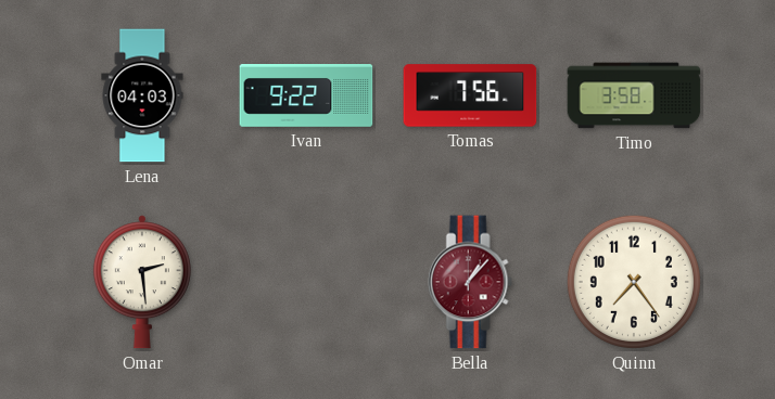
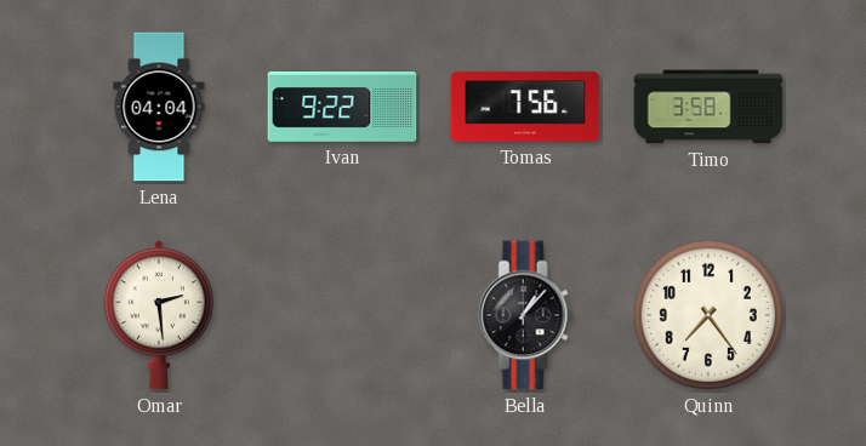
Lena: 04:03 -> 04:04
Bella dial: burgundy -> black
